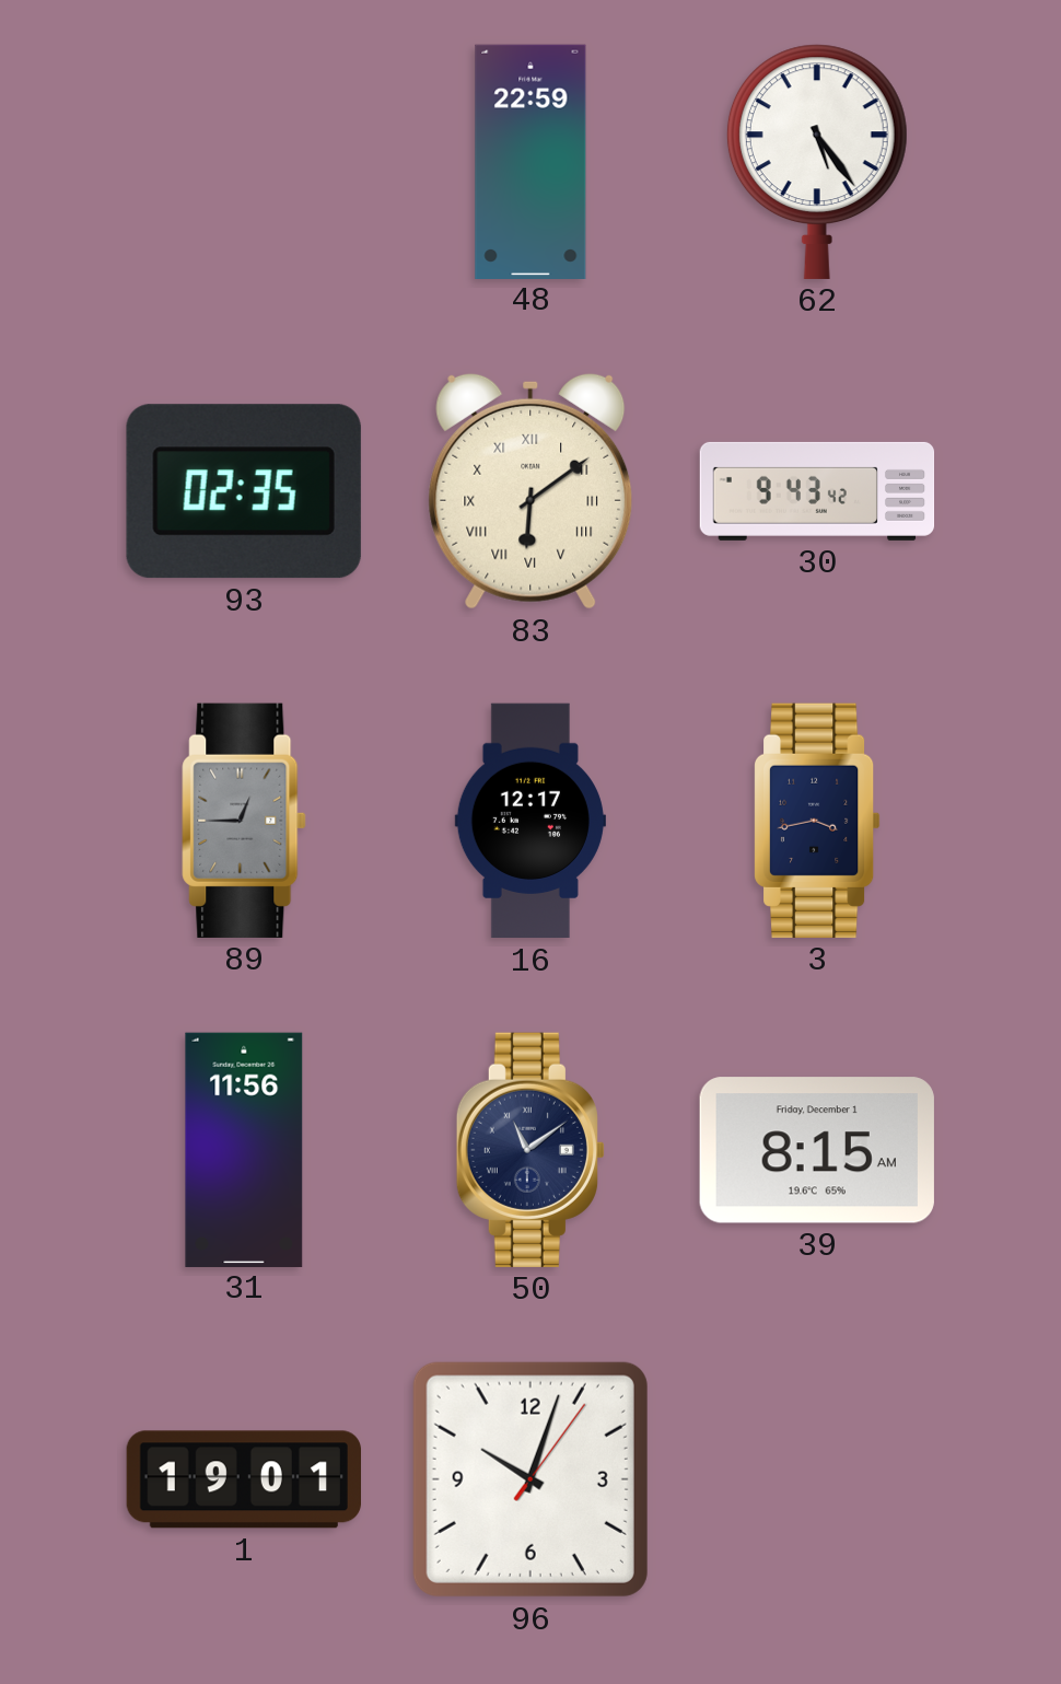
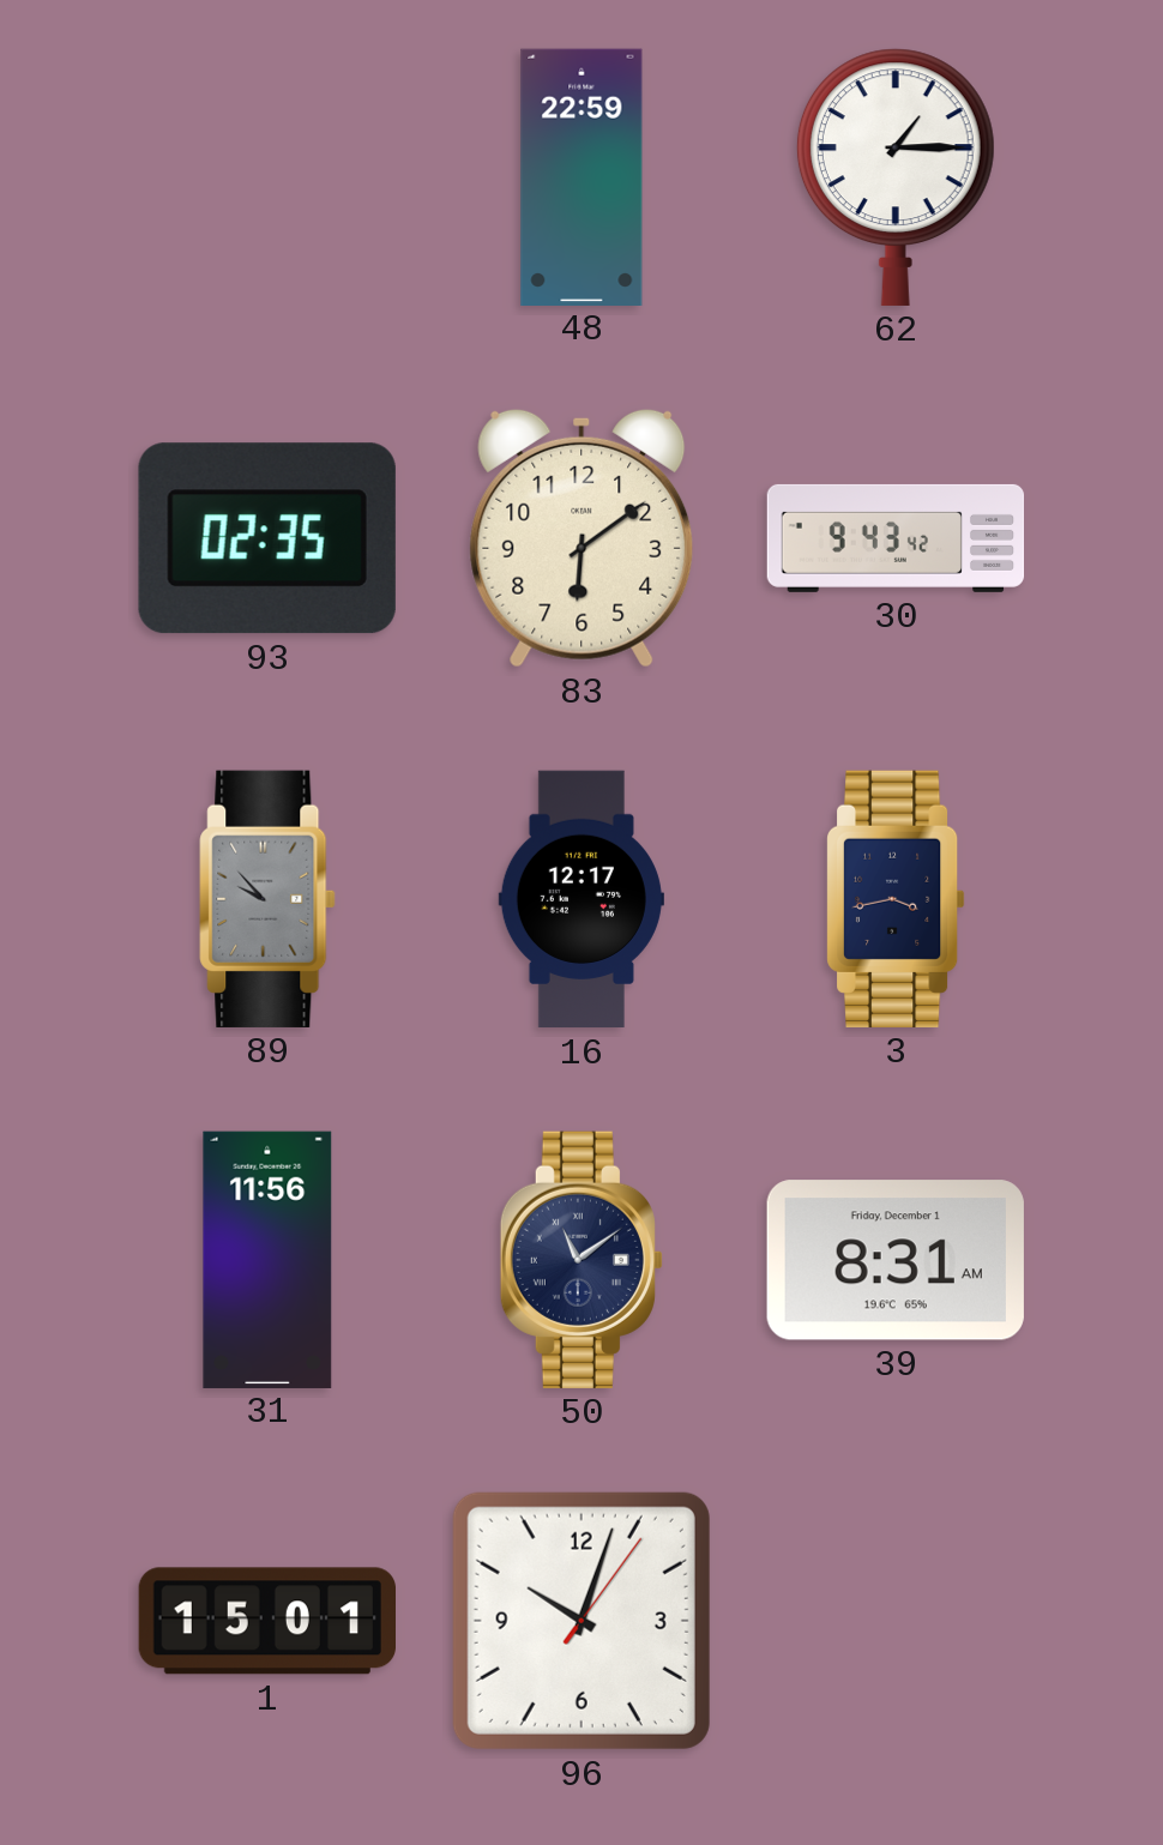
62: 5:24 -> 1:15
83 numerals: Roman -> Arabic
89: 12:45 -> 9:53
39: 8:15 -> 8:31
1: 19:01 -> 15:01
